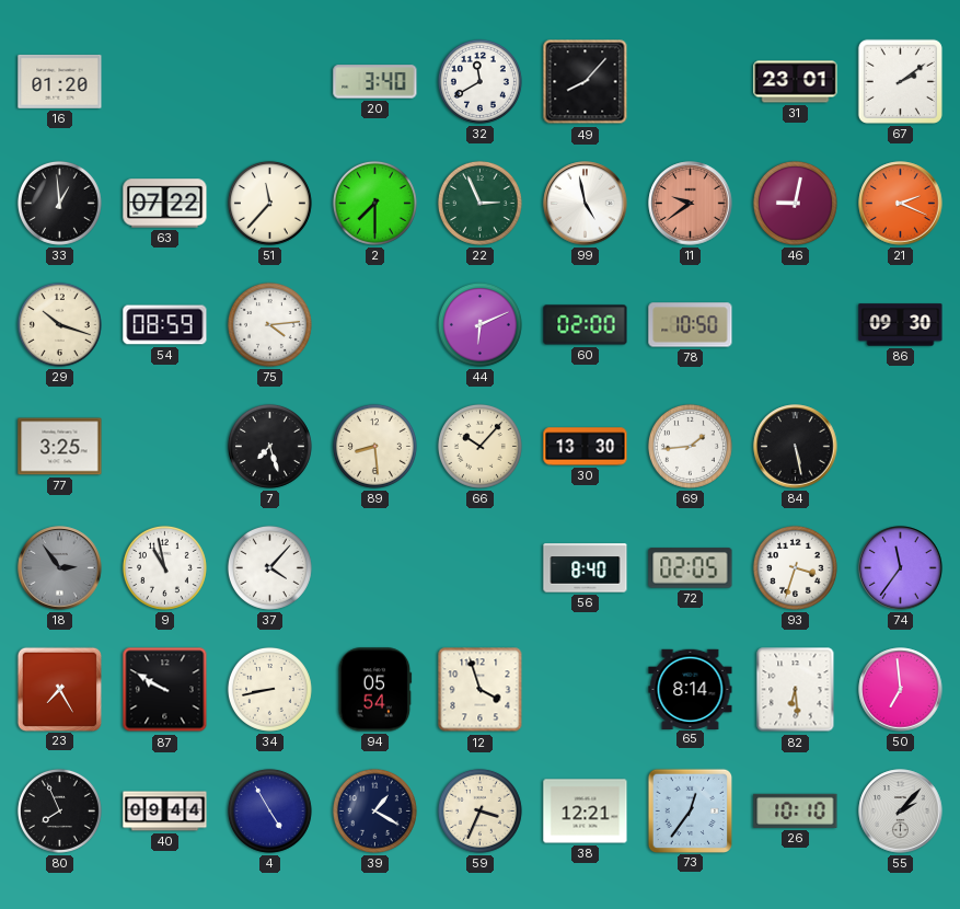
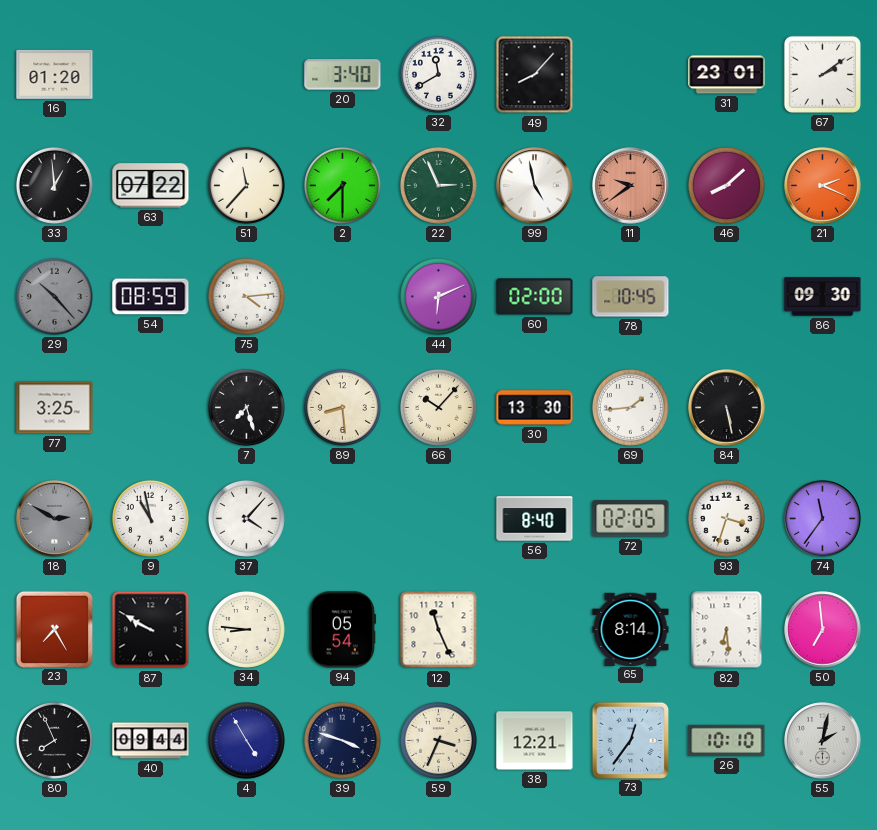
46: 9:02 -> 8:08
29: 10:18 -> 10:23
29 dial: cream -> grey
78: 10:50 -> 10:45
18: 2:54 -> 2:50
34: 8:43 -> 8:46
12: 3:57 -> 11:26
39: 1:20 -> 3:48
55: 2:07 -> 2:02
